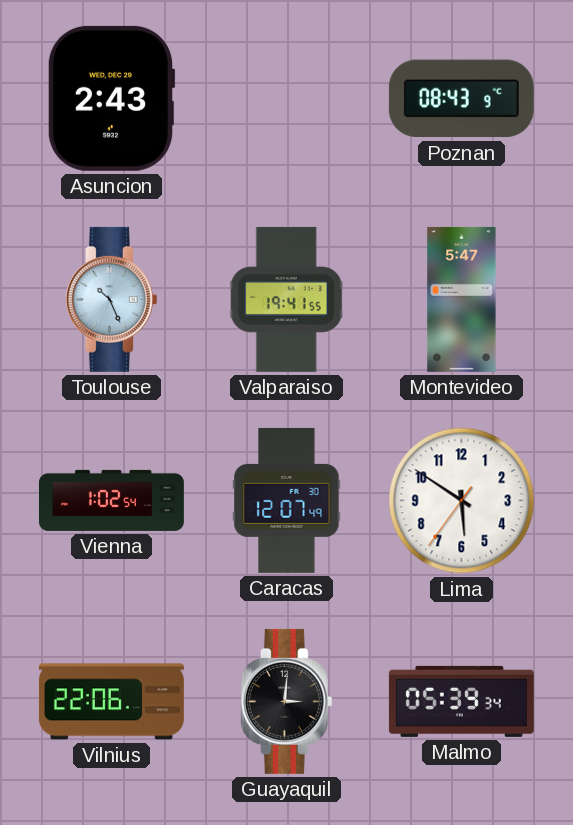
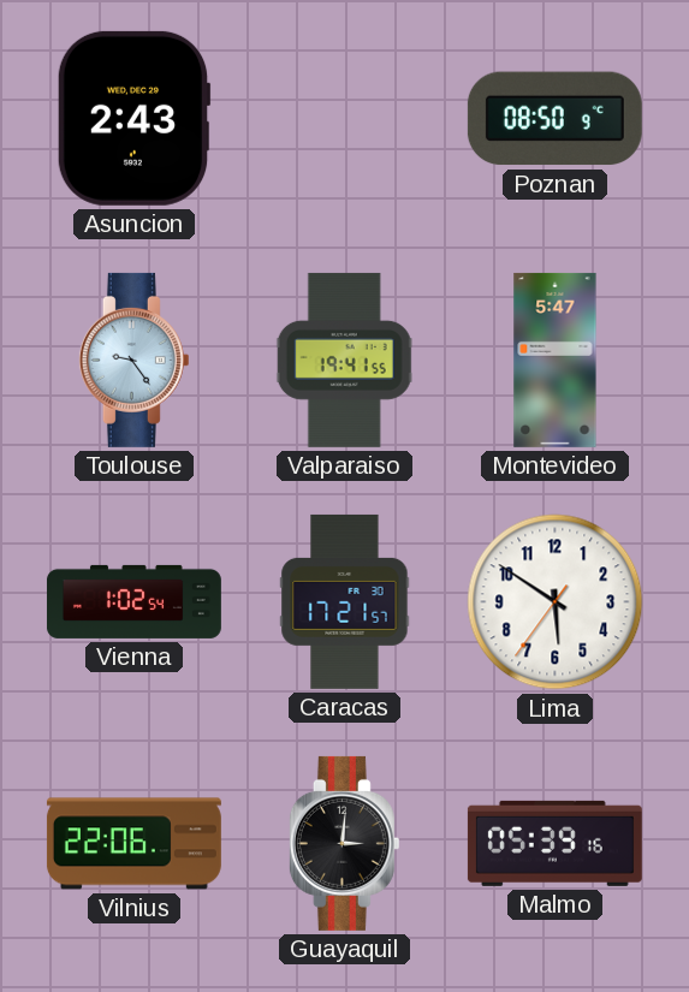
Poznan: 08:43 -> 08:50
Toulouse: 10:26 -> 9:24
Caracas: 12:07 -> 17:21
Malmo: 05:39:34 -> 05:39:16
